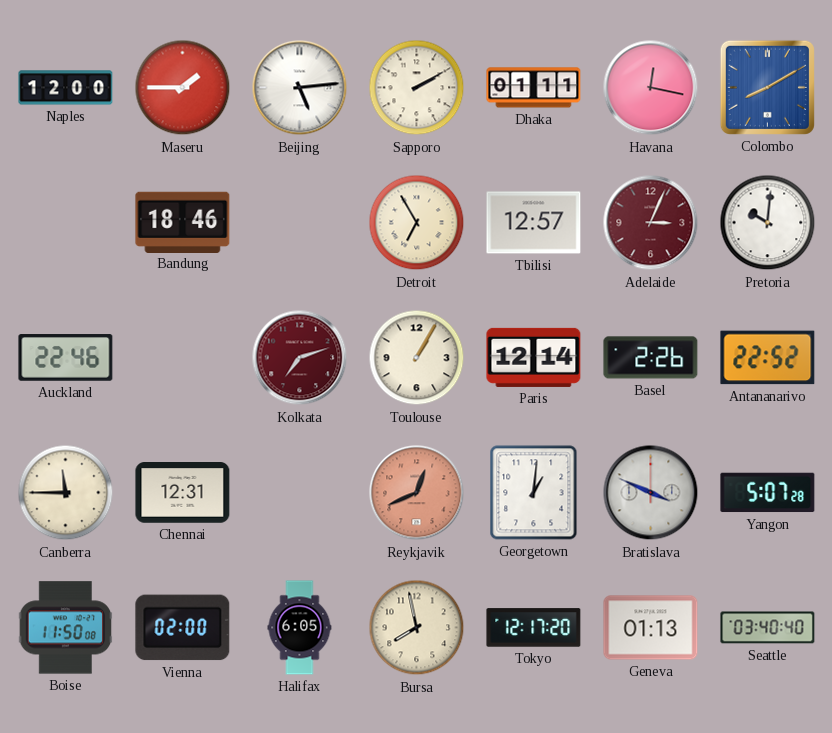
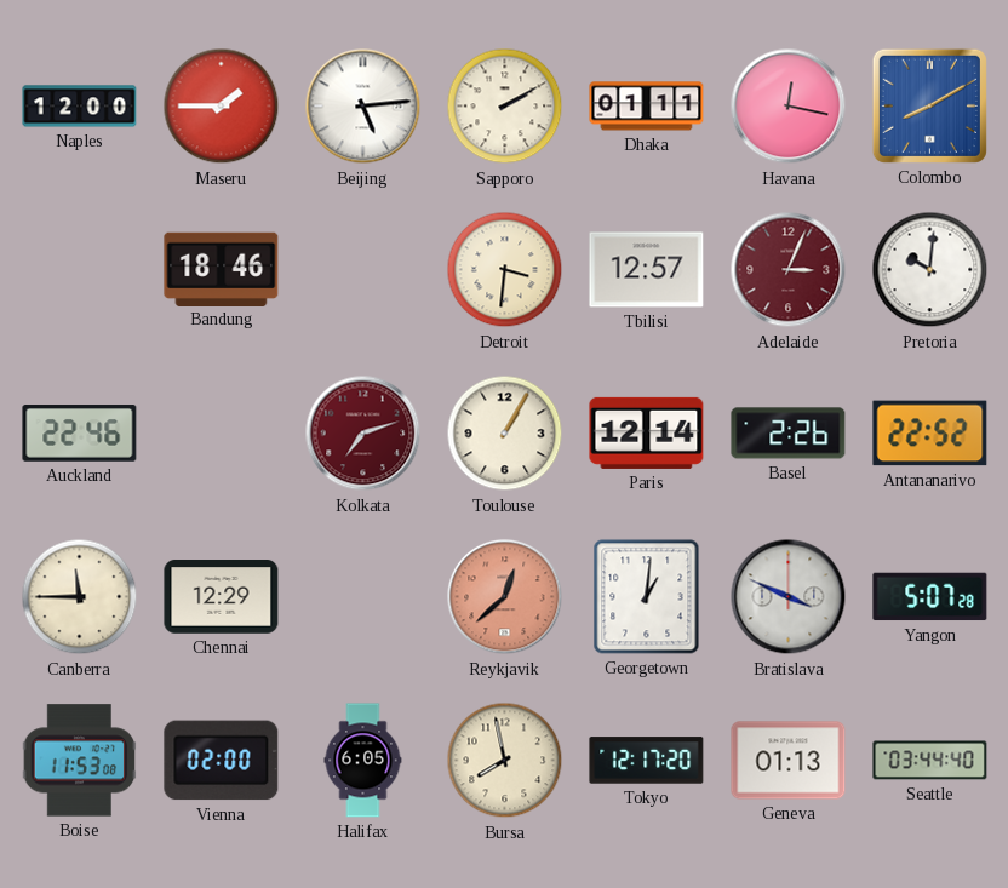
Detroit: 6:55 -> 3:31
Chennai: 12:31 -> 12:29
Reykjavik: 12:41 -> 12:38
Boise: 11:50 -> 11:53
Seattle: 03:40 -> 03:44
